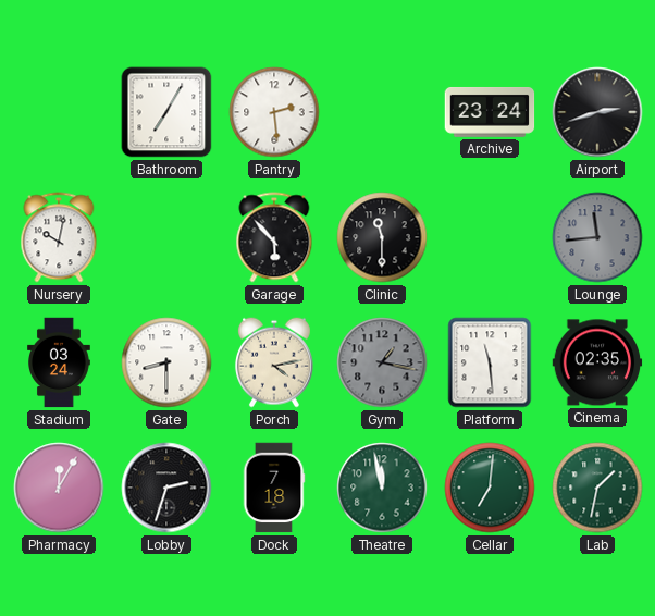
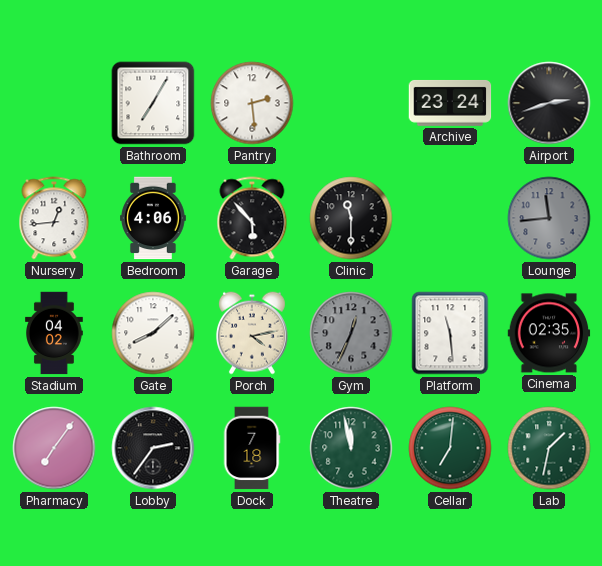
Nursery: 10:02 -> 12:44
Bedroom: none -> 4:06
Stadium: 03:24 -> 04:02
Gate: 8:30 -> 8:08
Gym: 1:17 -> 12:34
Pharmacy: 12:05 -> 7:06
Lobby: 2:33 -> 2:36
